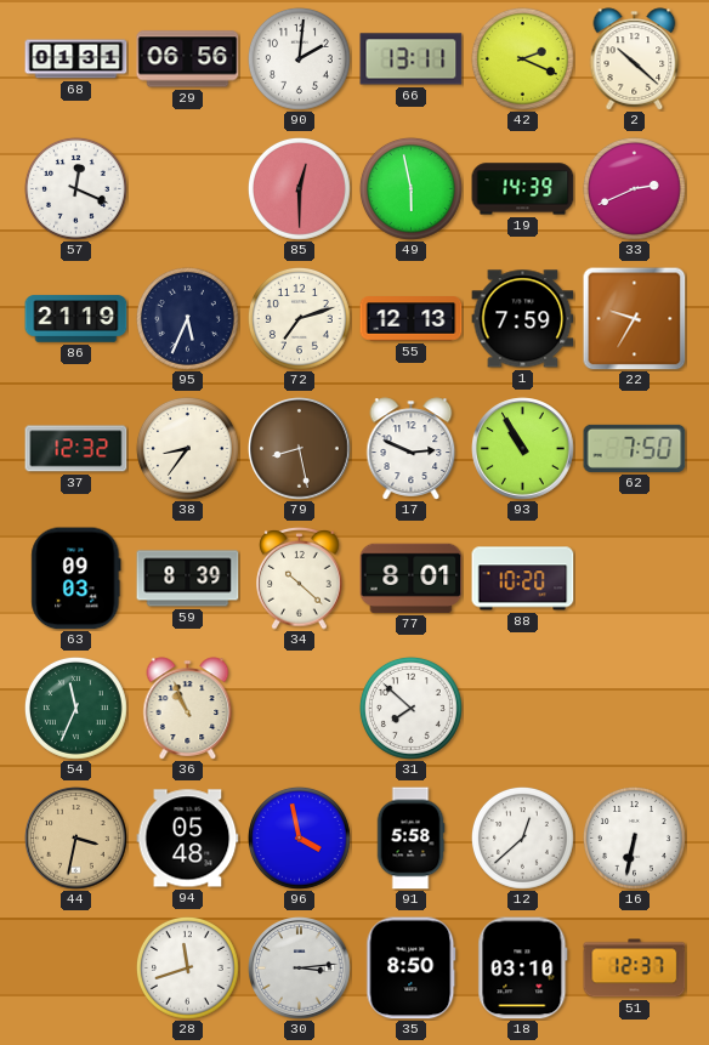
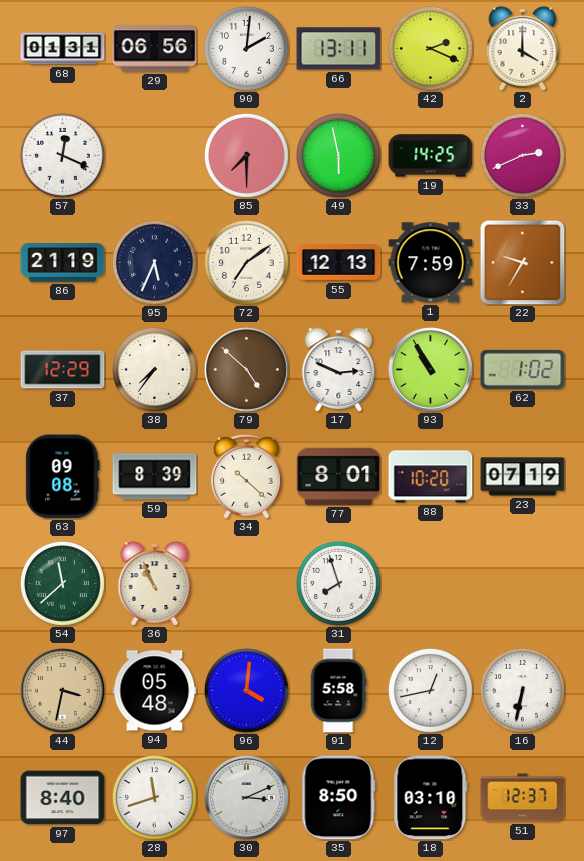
2: 10:22 -> 4:00
85: 12:30 -> 7:30
19: 14:39 -> 14:25
72: 7:12 -> 7:09
37: 12:32 -> 12:29
38: 8:36 -> 7:36
79: 8:28 -> 4:52
62: 7:50 -> 1:02
63: 09:03 -> 09:08
23: none -> 07:19
54: 11:34 -> 11:38
31: 7:52 -> 7:57
96: 3:58 -> 4:01
12: 12:38 -> 12:43
97: none -> 8:40
30: 3:14 -> 3:11
